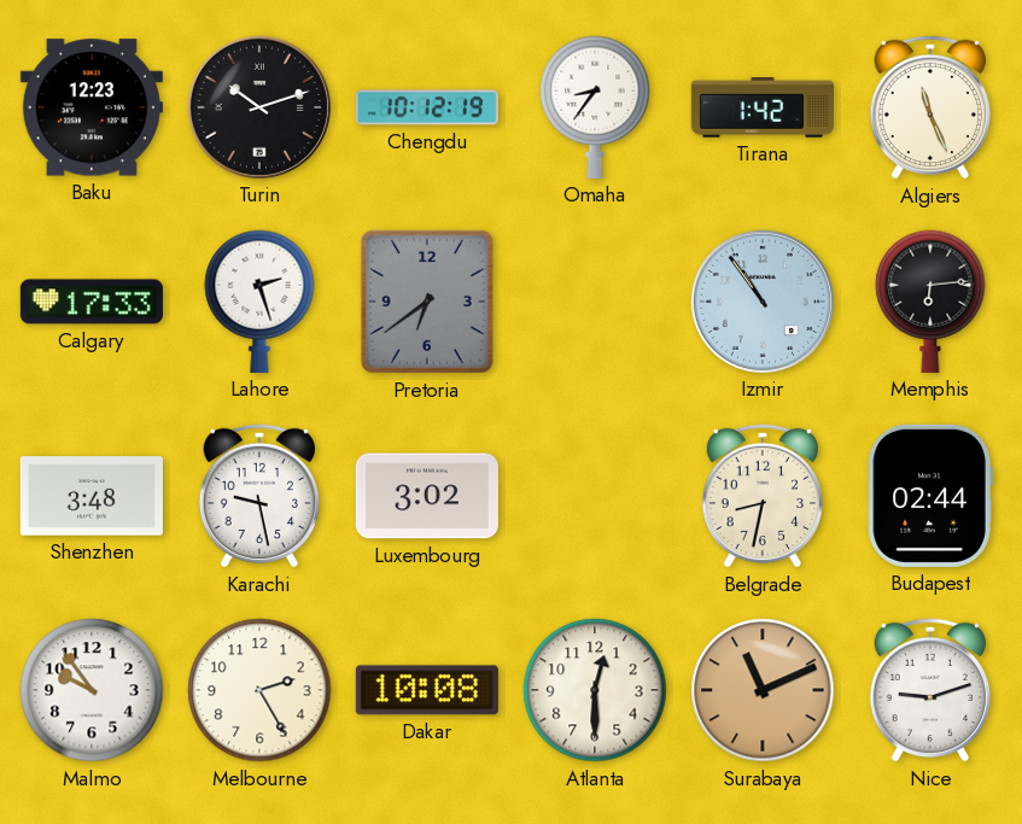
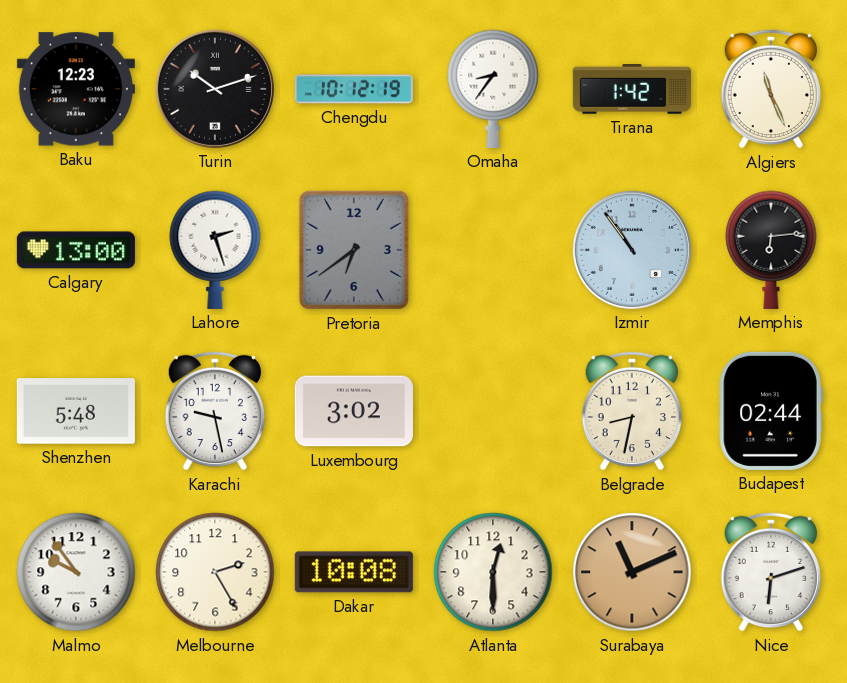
Calgary: 17:33 -> 13:00
Shenzhen: 3:48 -> 5:48
Nice: 9:12 -> 6:12
